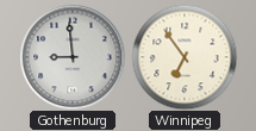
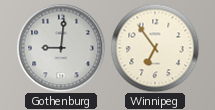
Gothenburg: 8:59 -> 9:01
